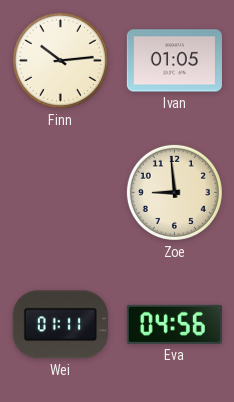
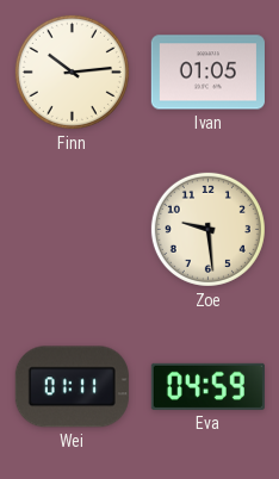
Zoe: 8:59 -> 9:29
Eva: 04:56 -> 04:59
